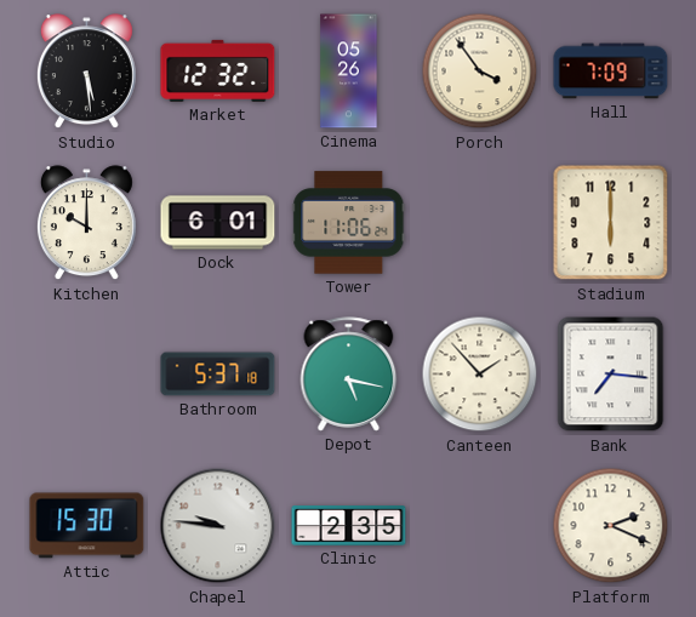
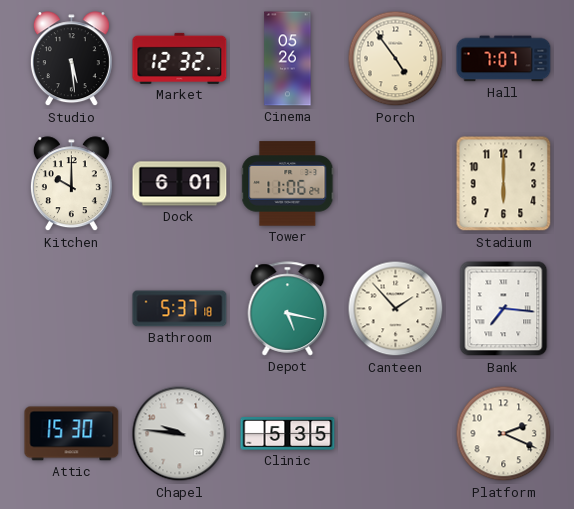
Porch: 3:54 -> 4:54
Hall: 7:09 -> 7:07
Clinic: 2:35 -> 5:35
